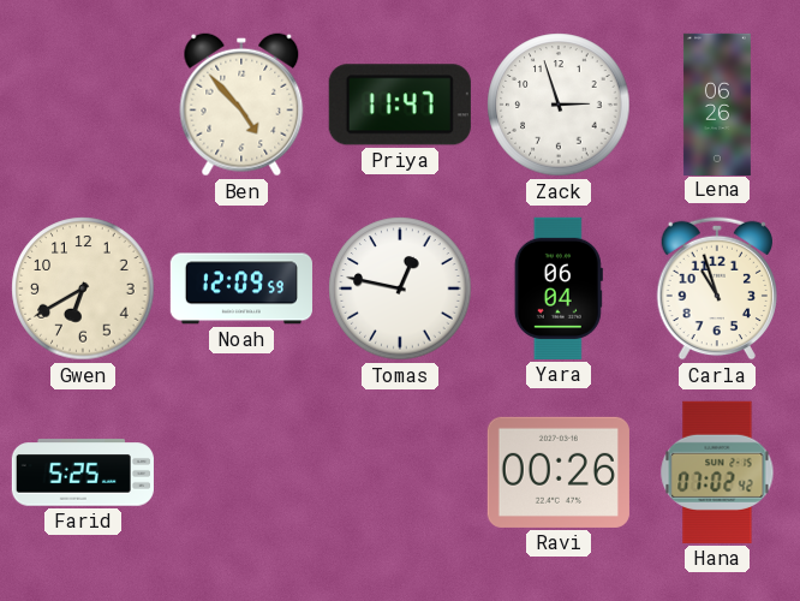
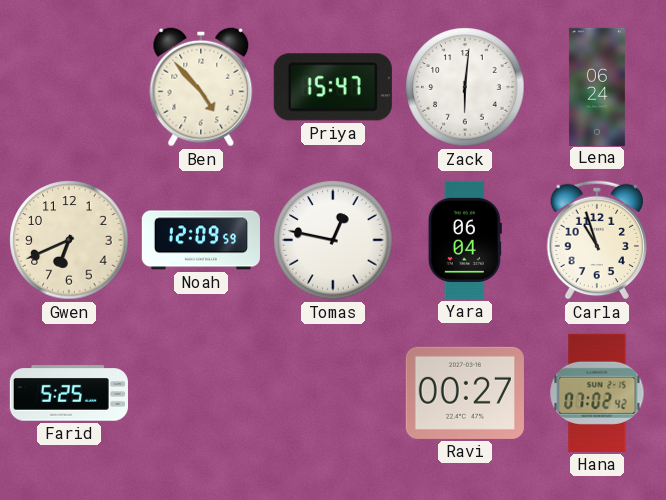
Priya: 11:47 -> 15:47
Zack: 2:57 -> 6:01
Lena: 06:26 -> 06:24
Gwen: 6:40 -> 6:41
Ravi: 00:26 -> 00:27
